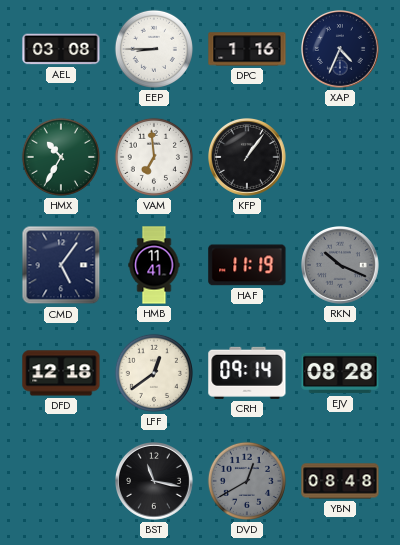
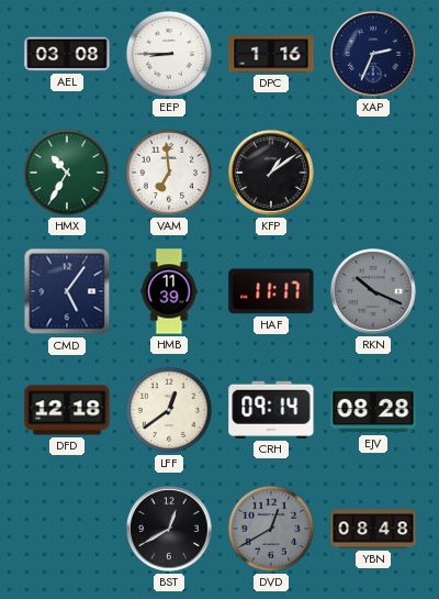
XAP: 4:34 -> 2:34
KFP: 1:06 -> 1:09
HMB: 11:41 -> 11:39
HAF: 11:19 -> 11:17
BST: 11:17 -> 12:40
